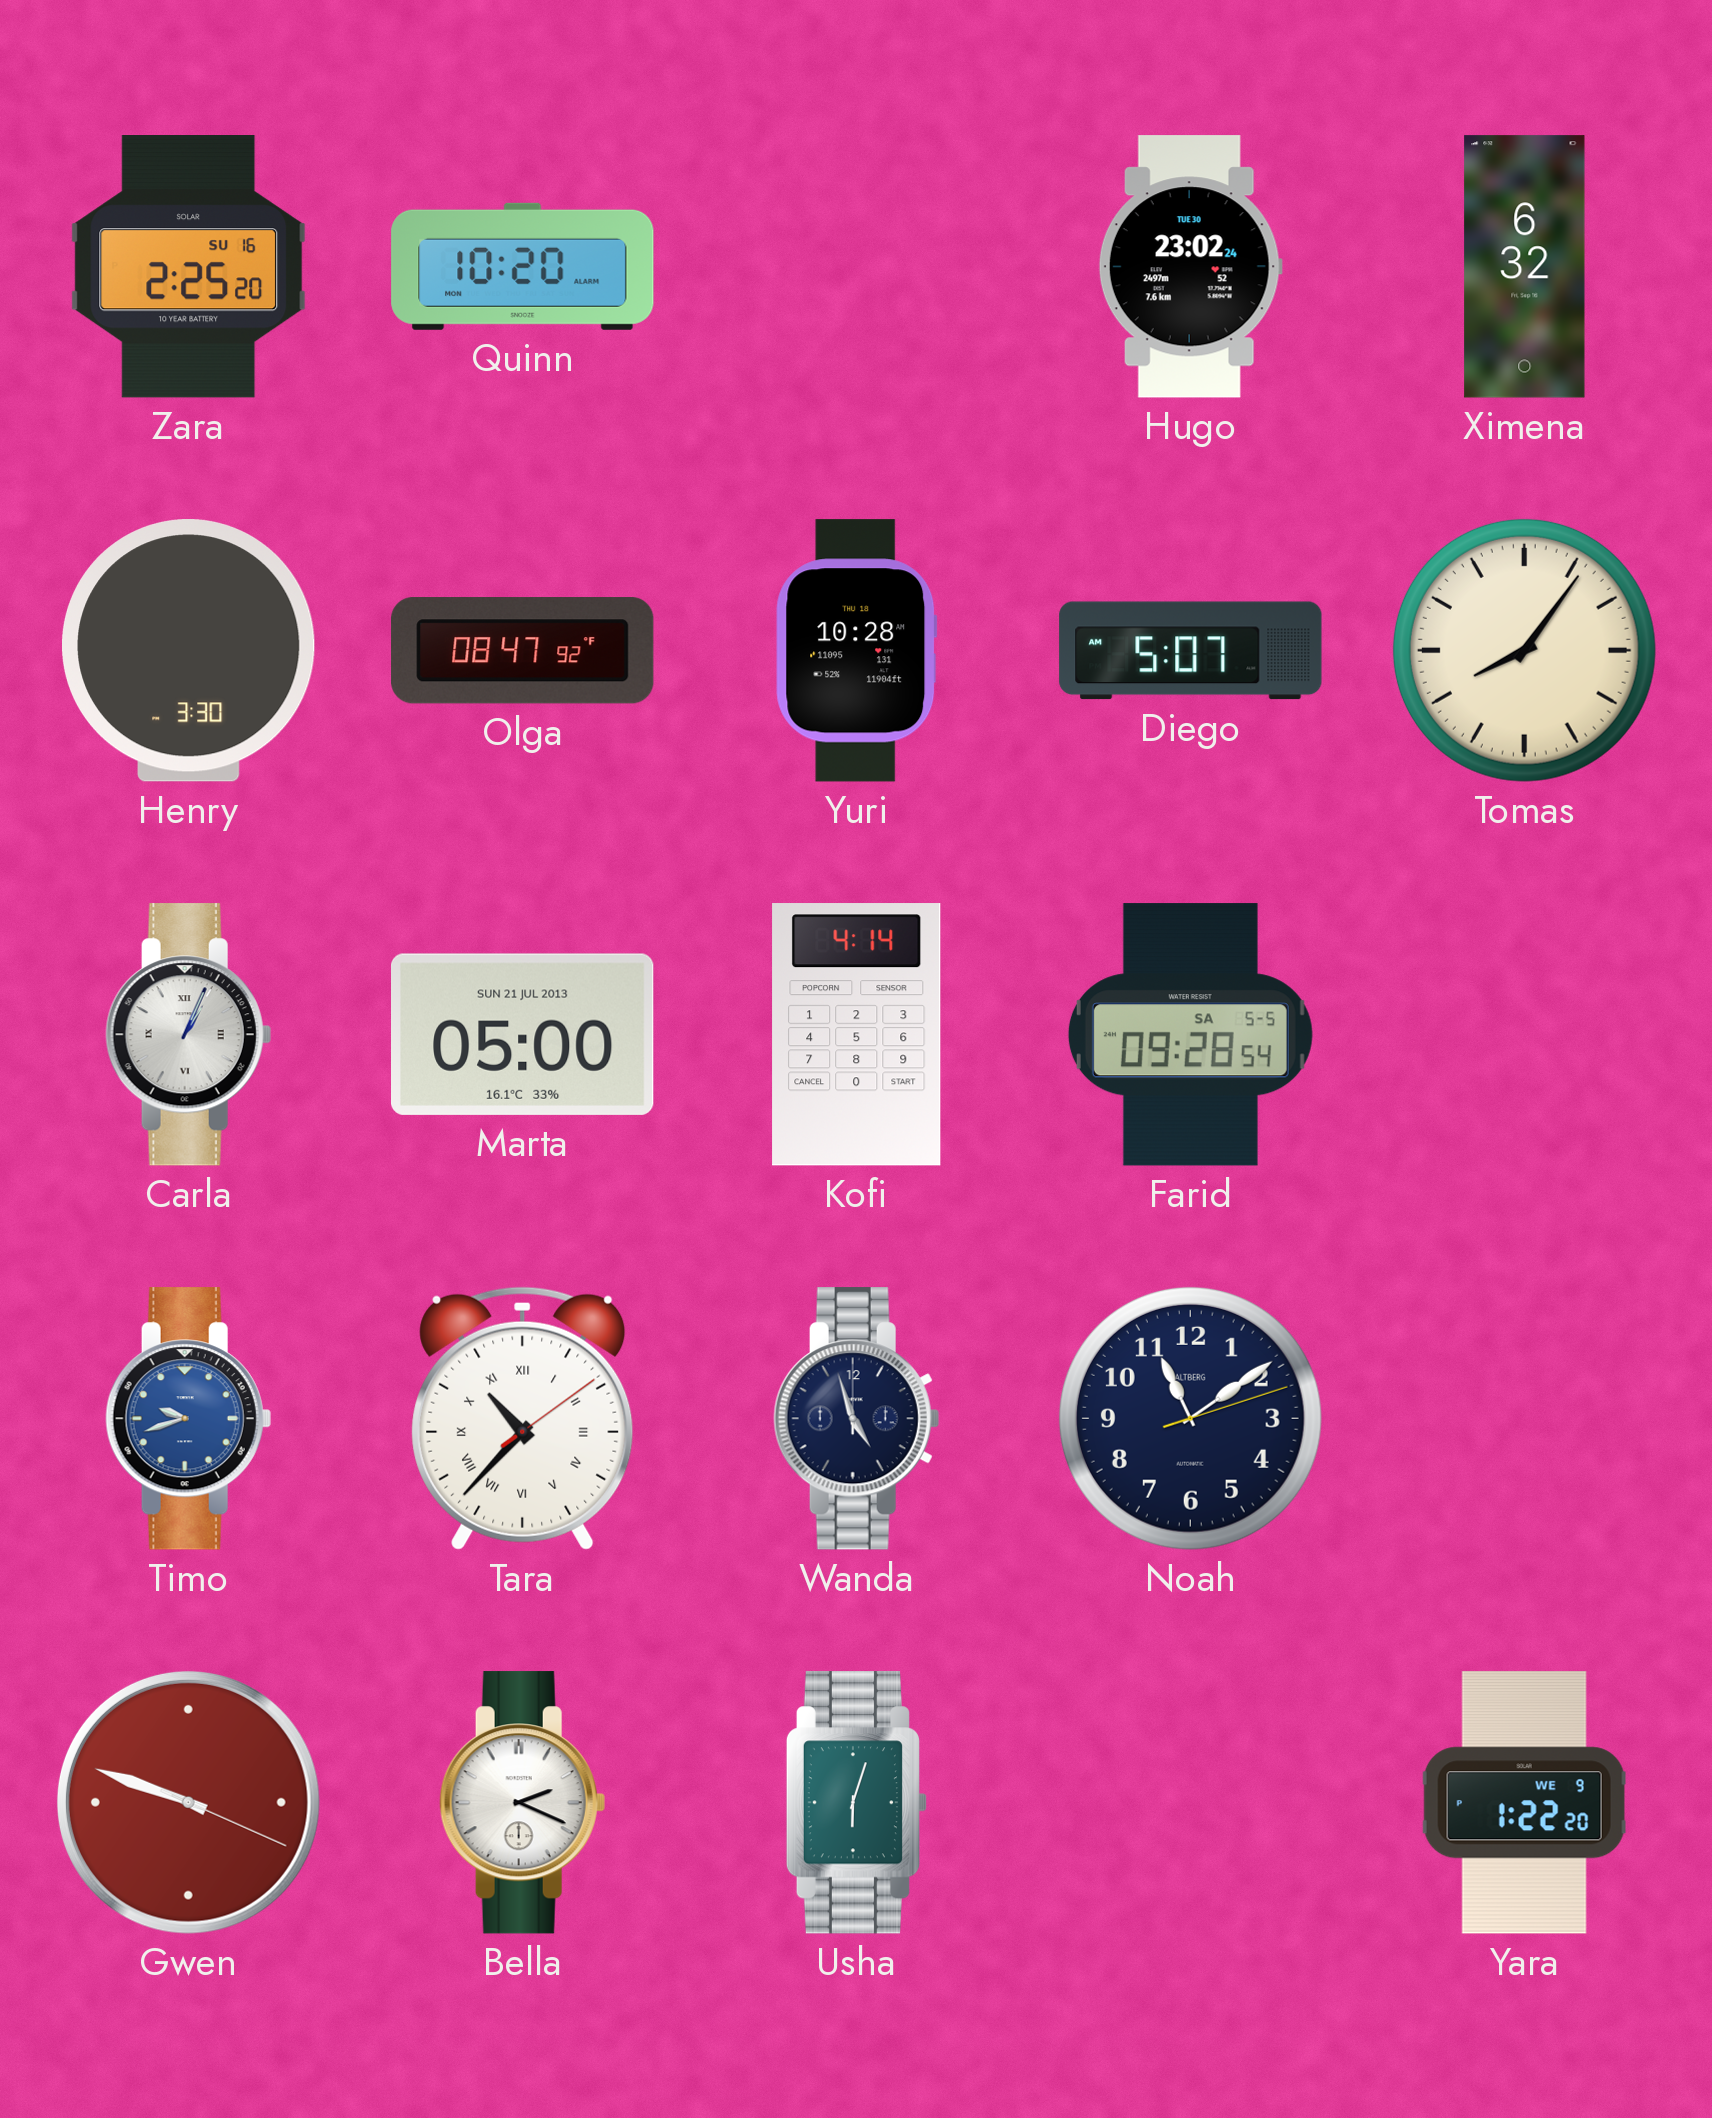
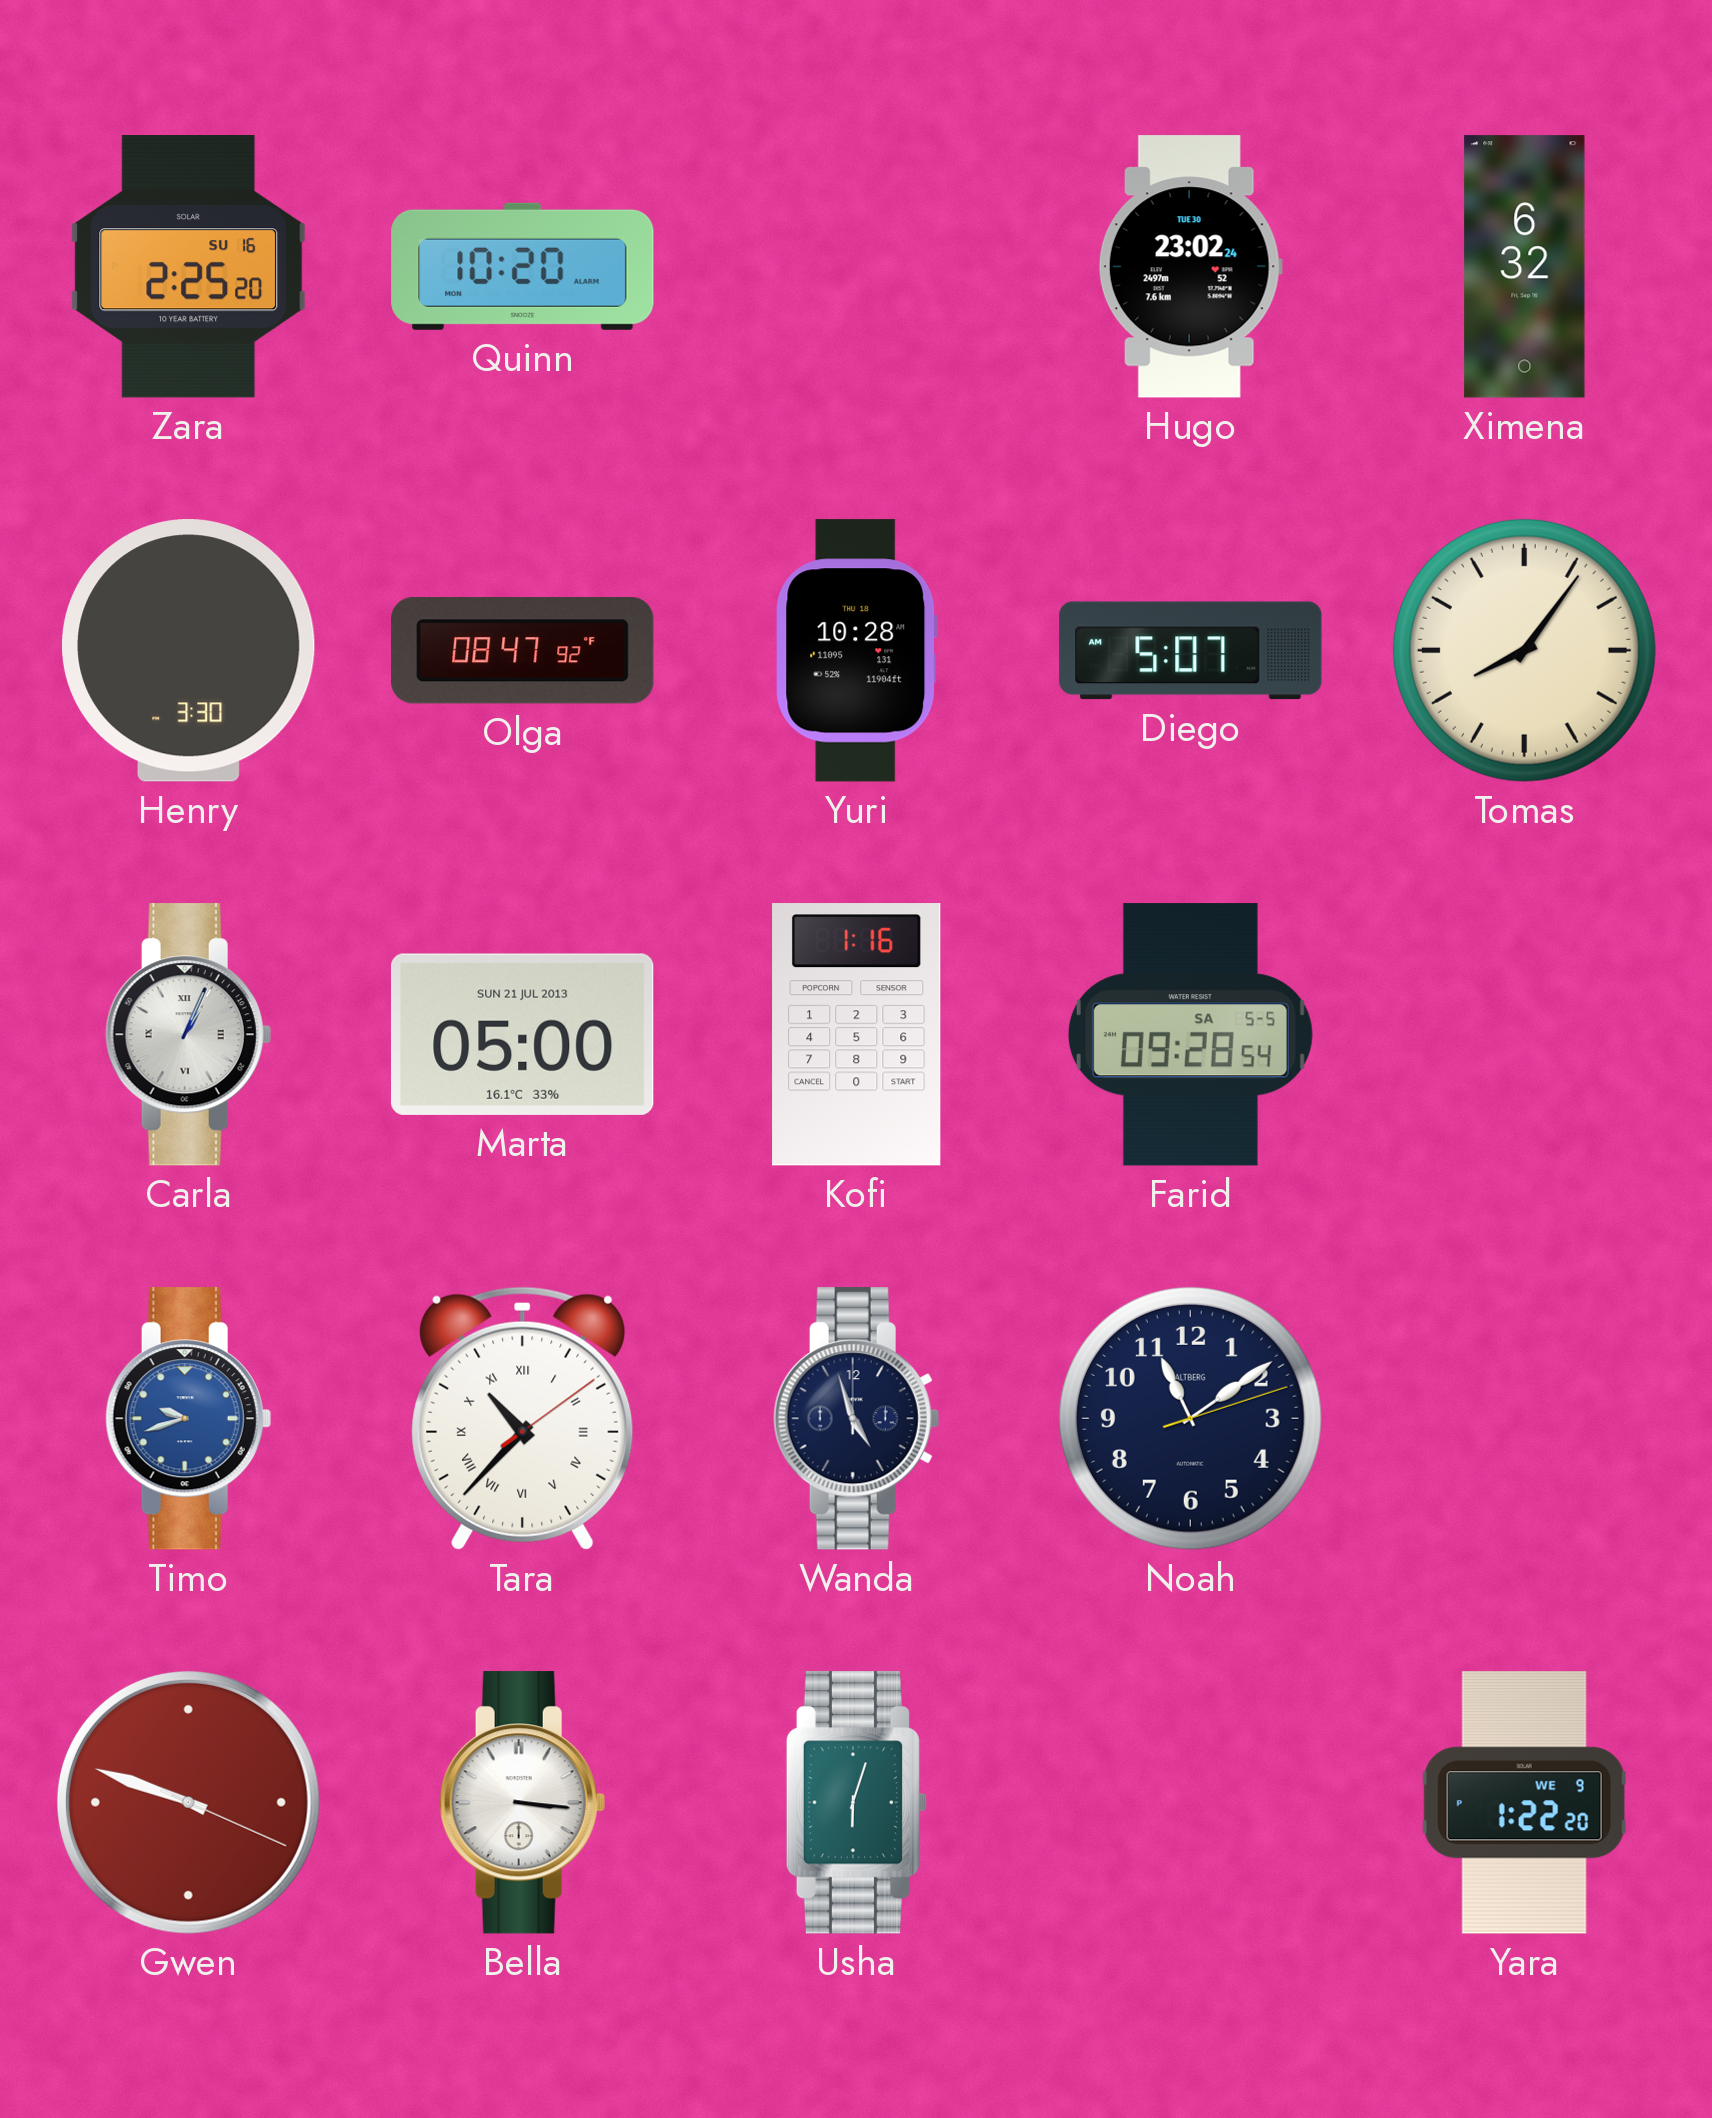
Kofi: 4:14 -> 1:16
Bella: 2:19 -> 3:16
